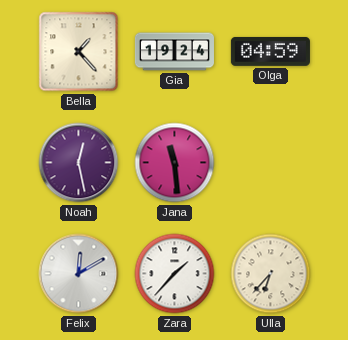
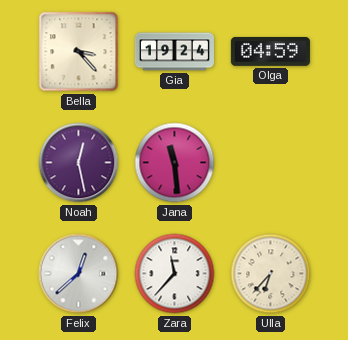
Bella: 1:23 -> 3:23
Felix: 12:10 -> 12:38
Zara: 1:37 -> 11:37
